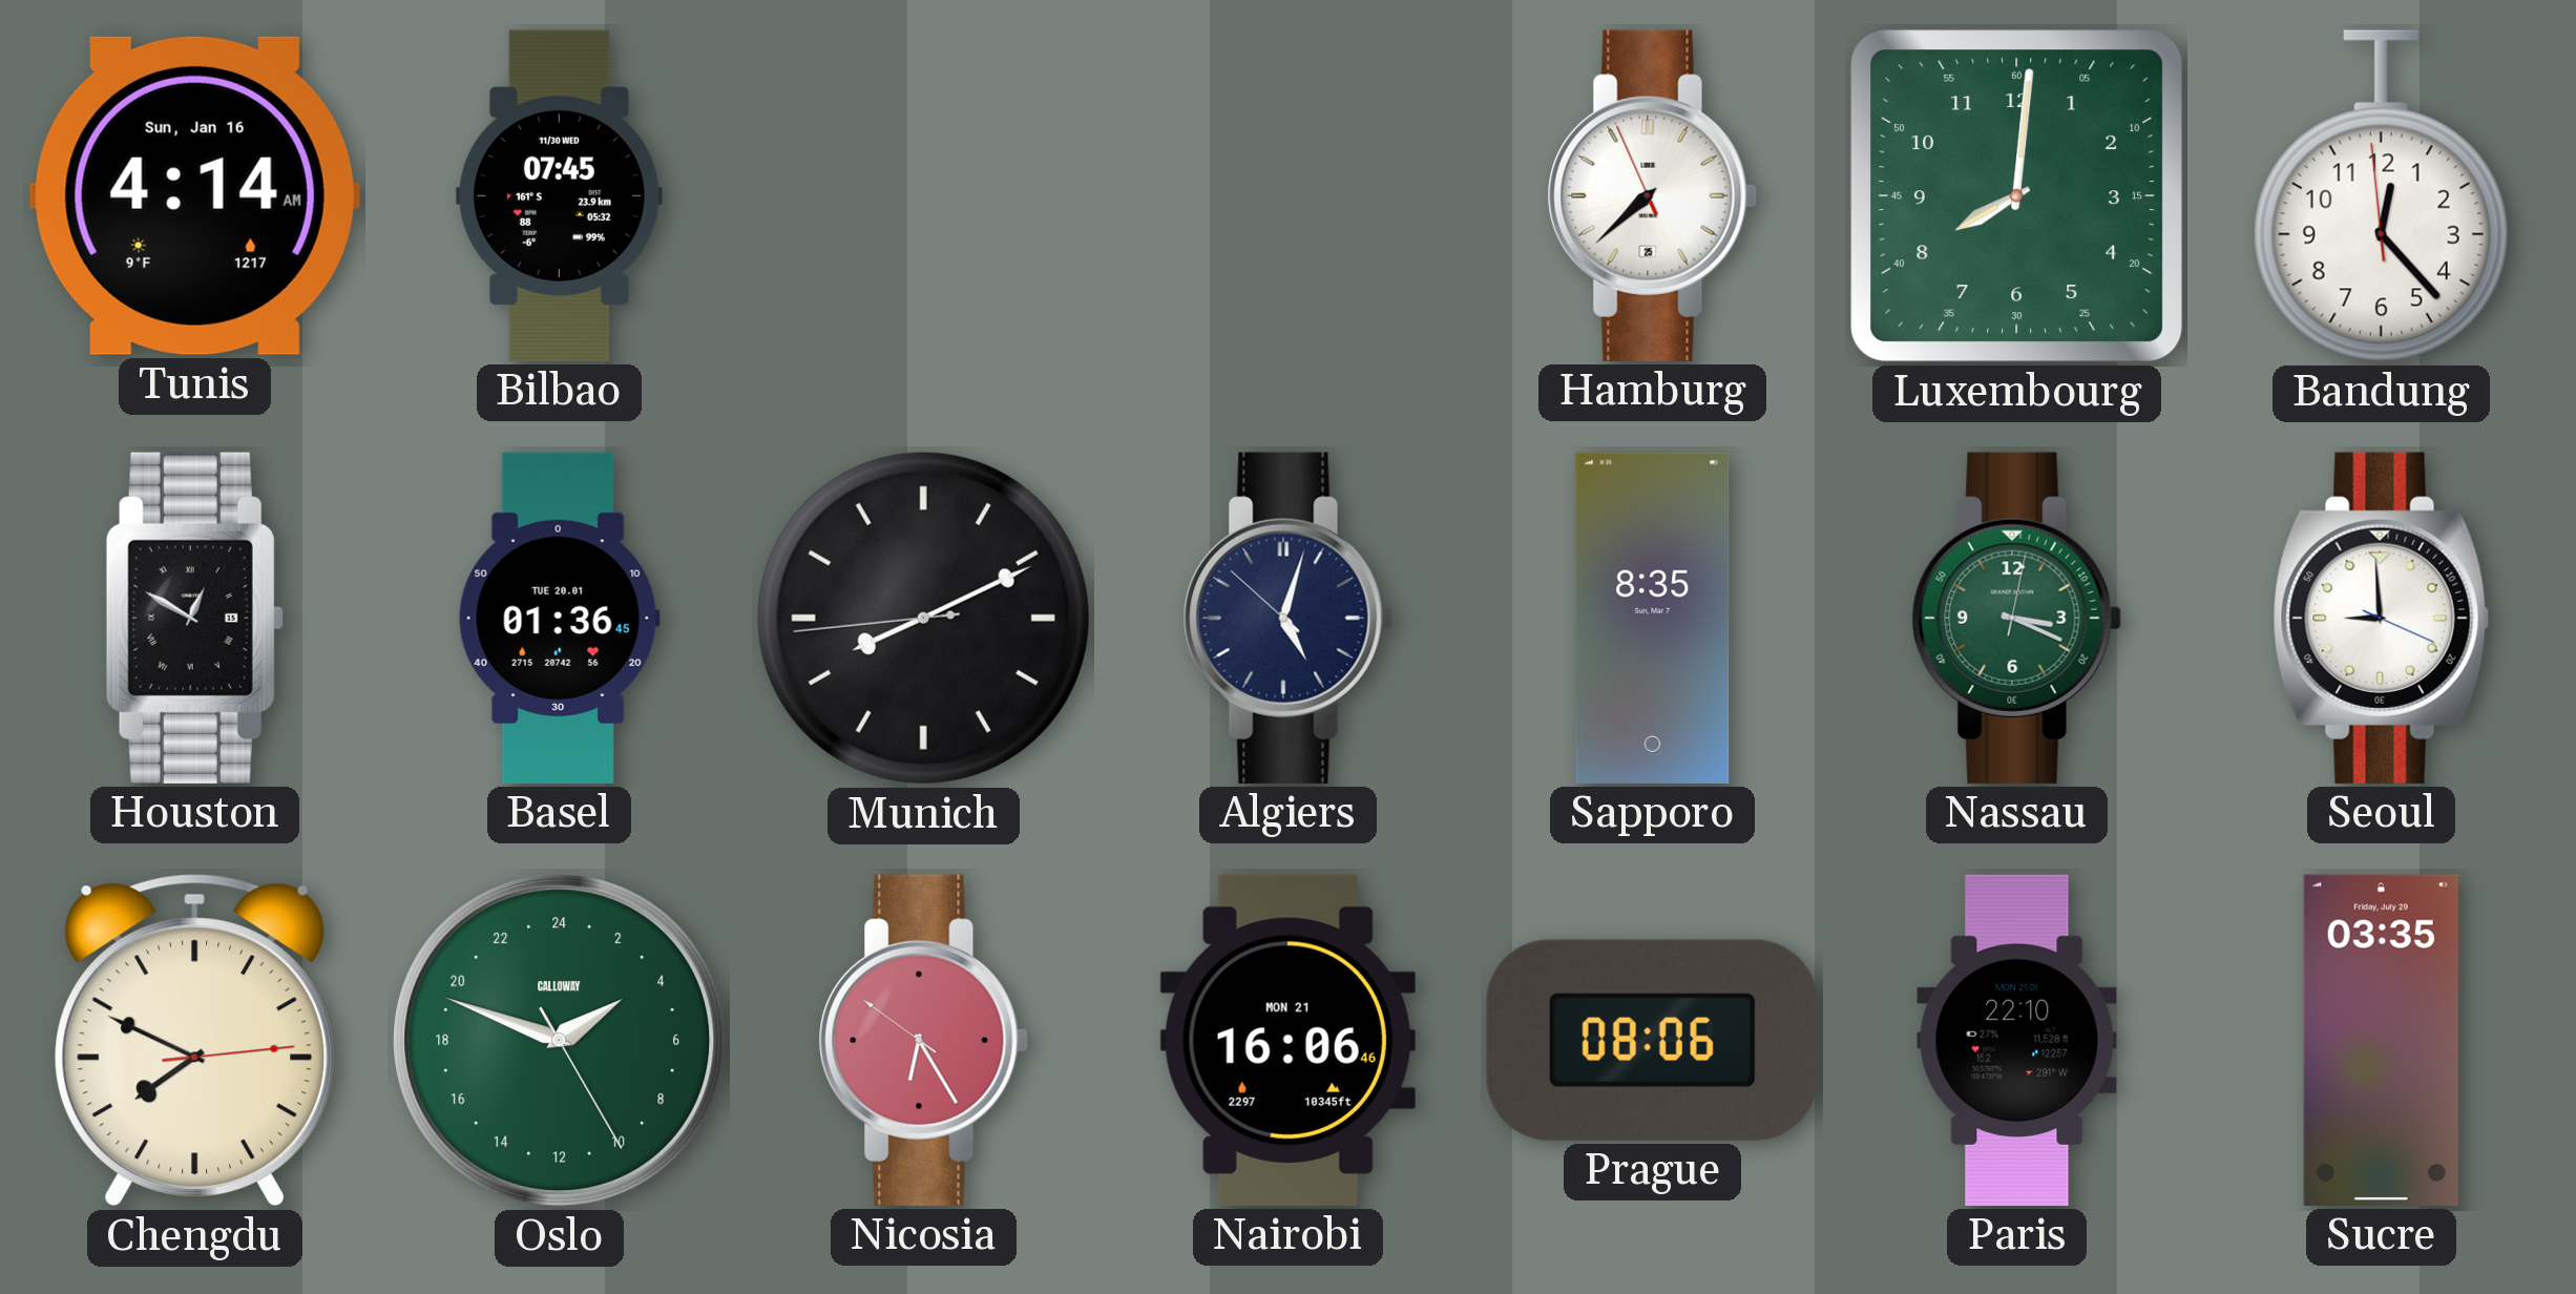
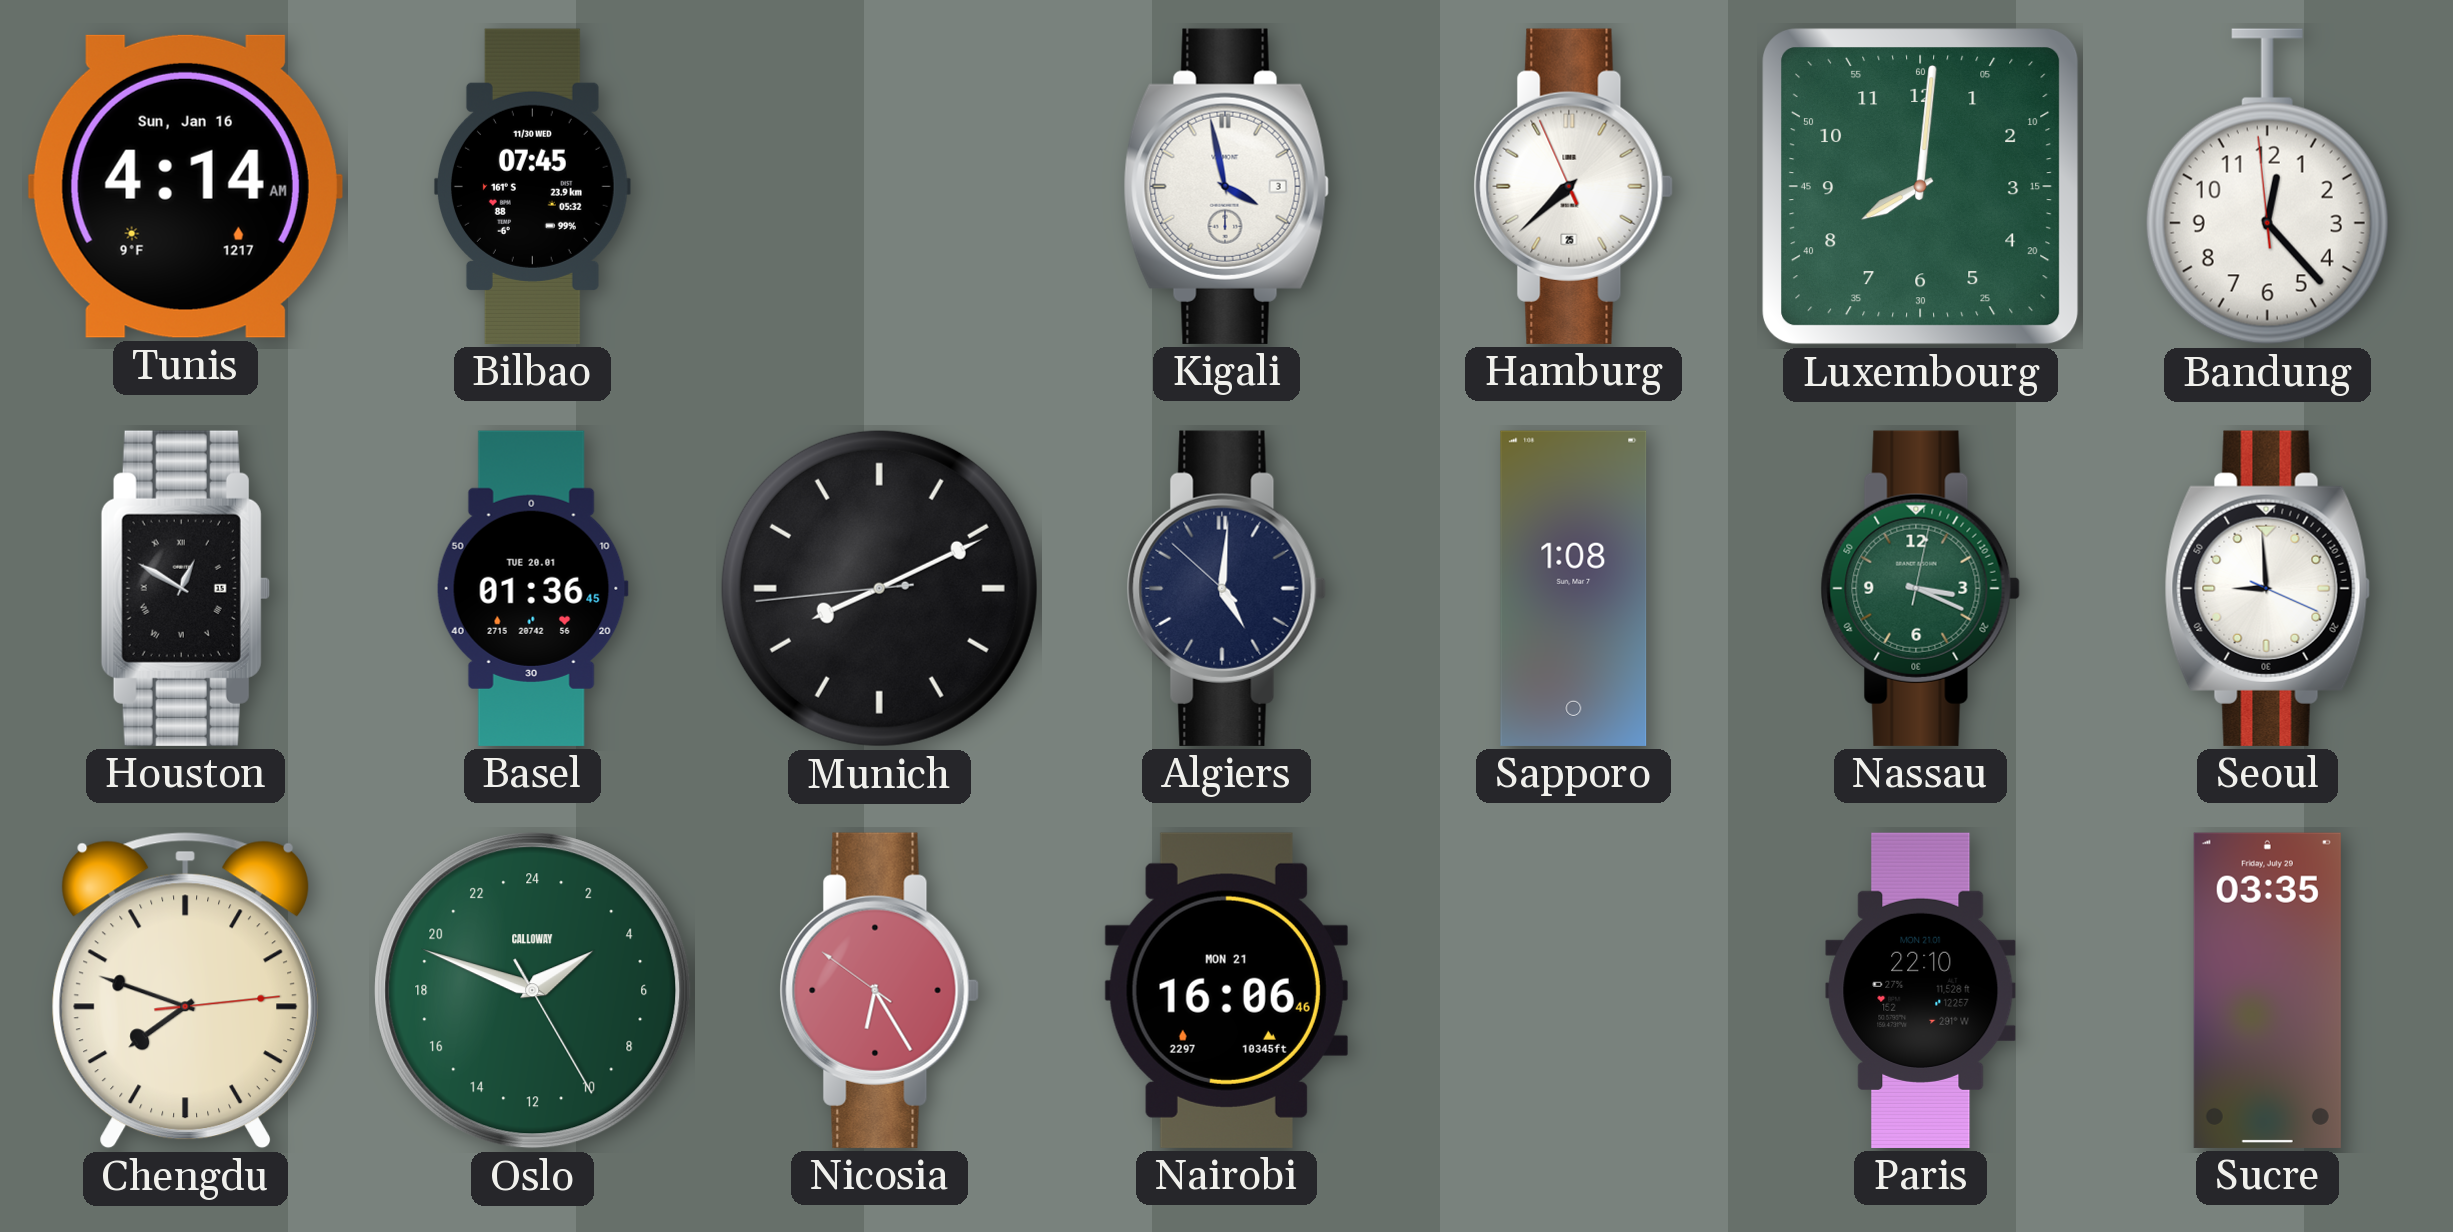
Kigali: none -> 3:58
Algiers: 5:02 -> 5:00
Sapporo: 8:35 -> 1:08
Chengdu: 7:49 -> 7:48
Prague: 08:06 -> none
